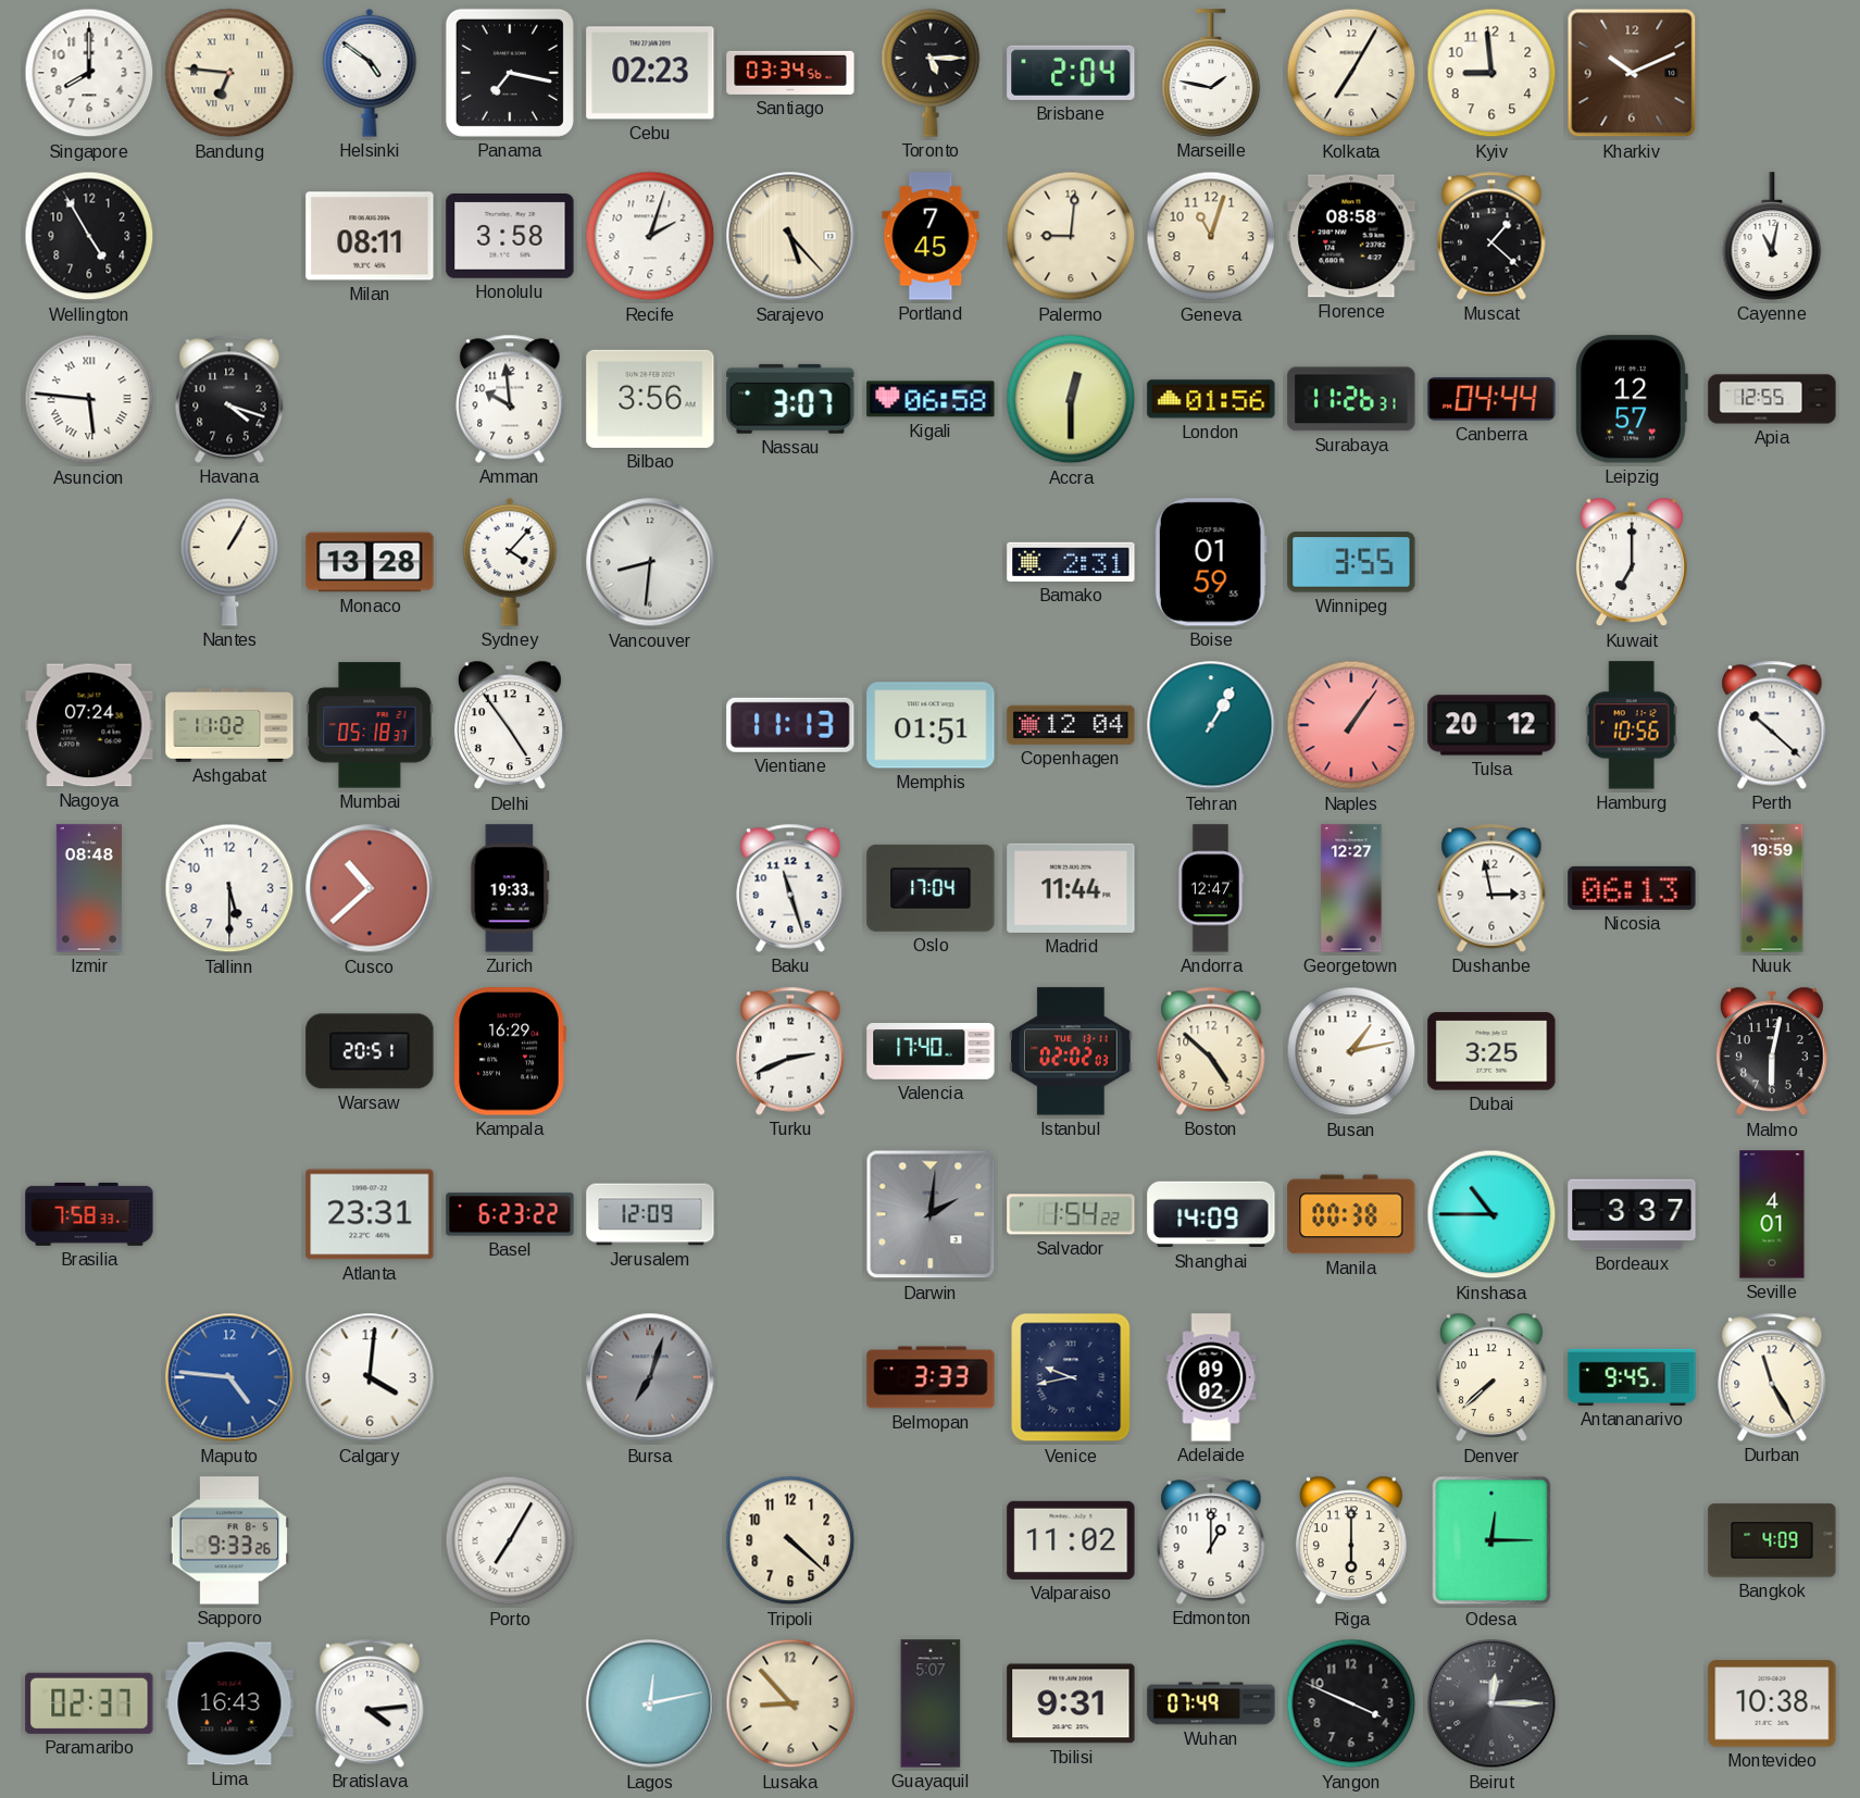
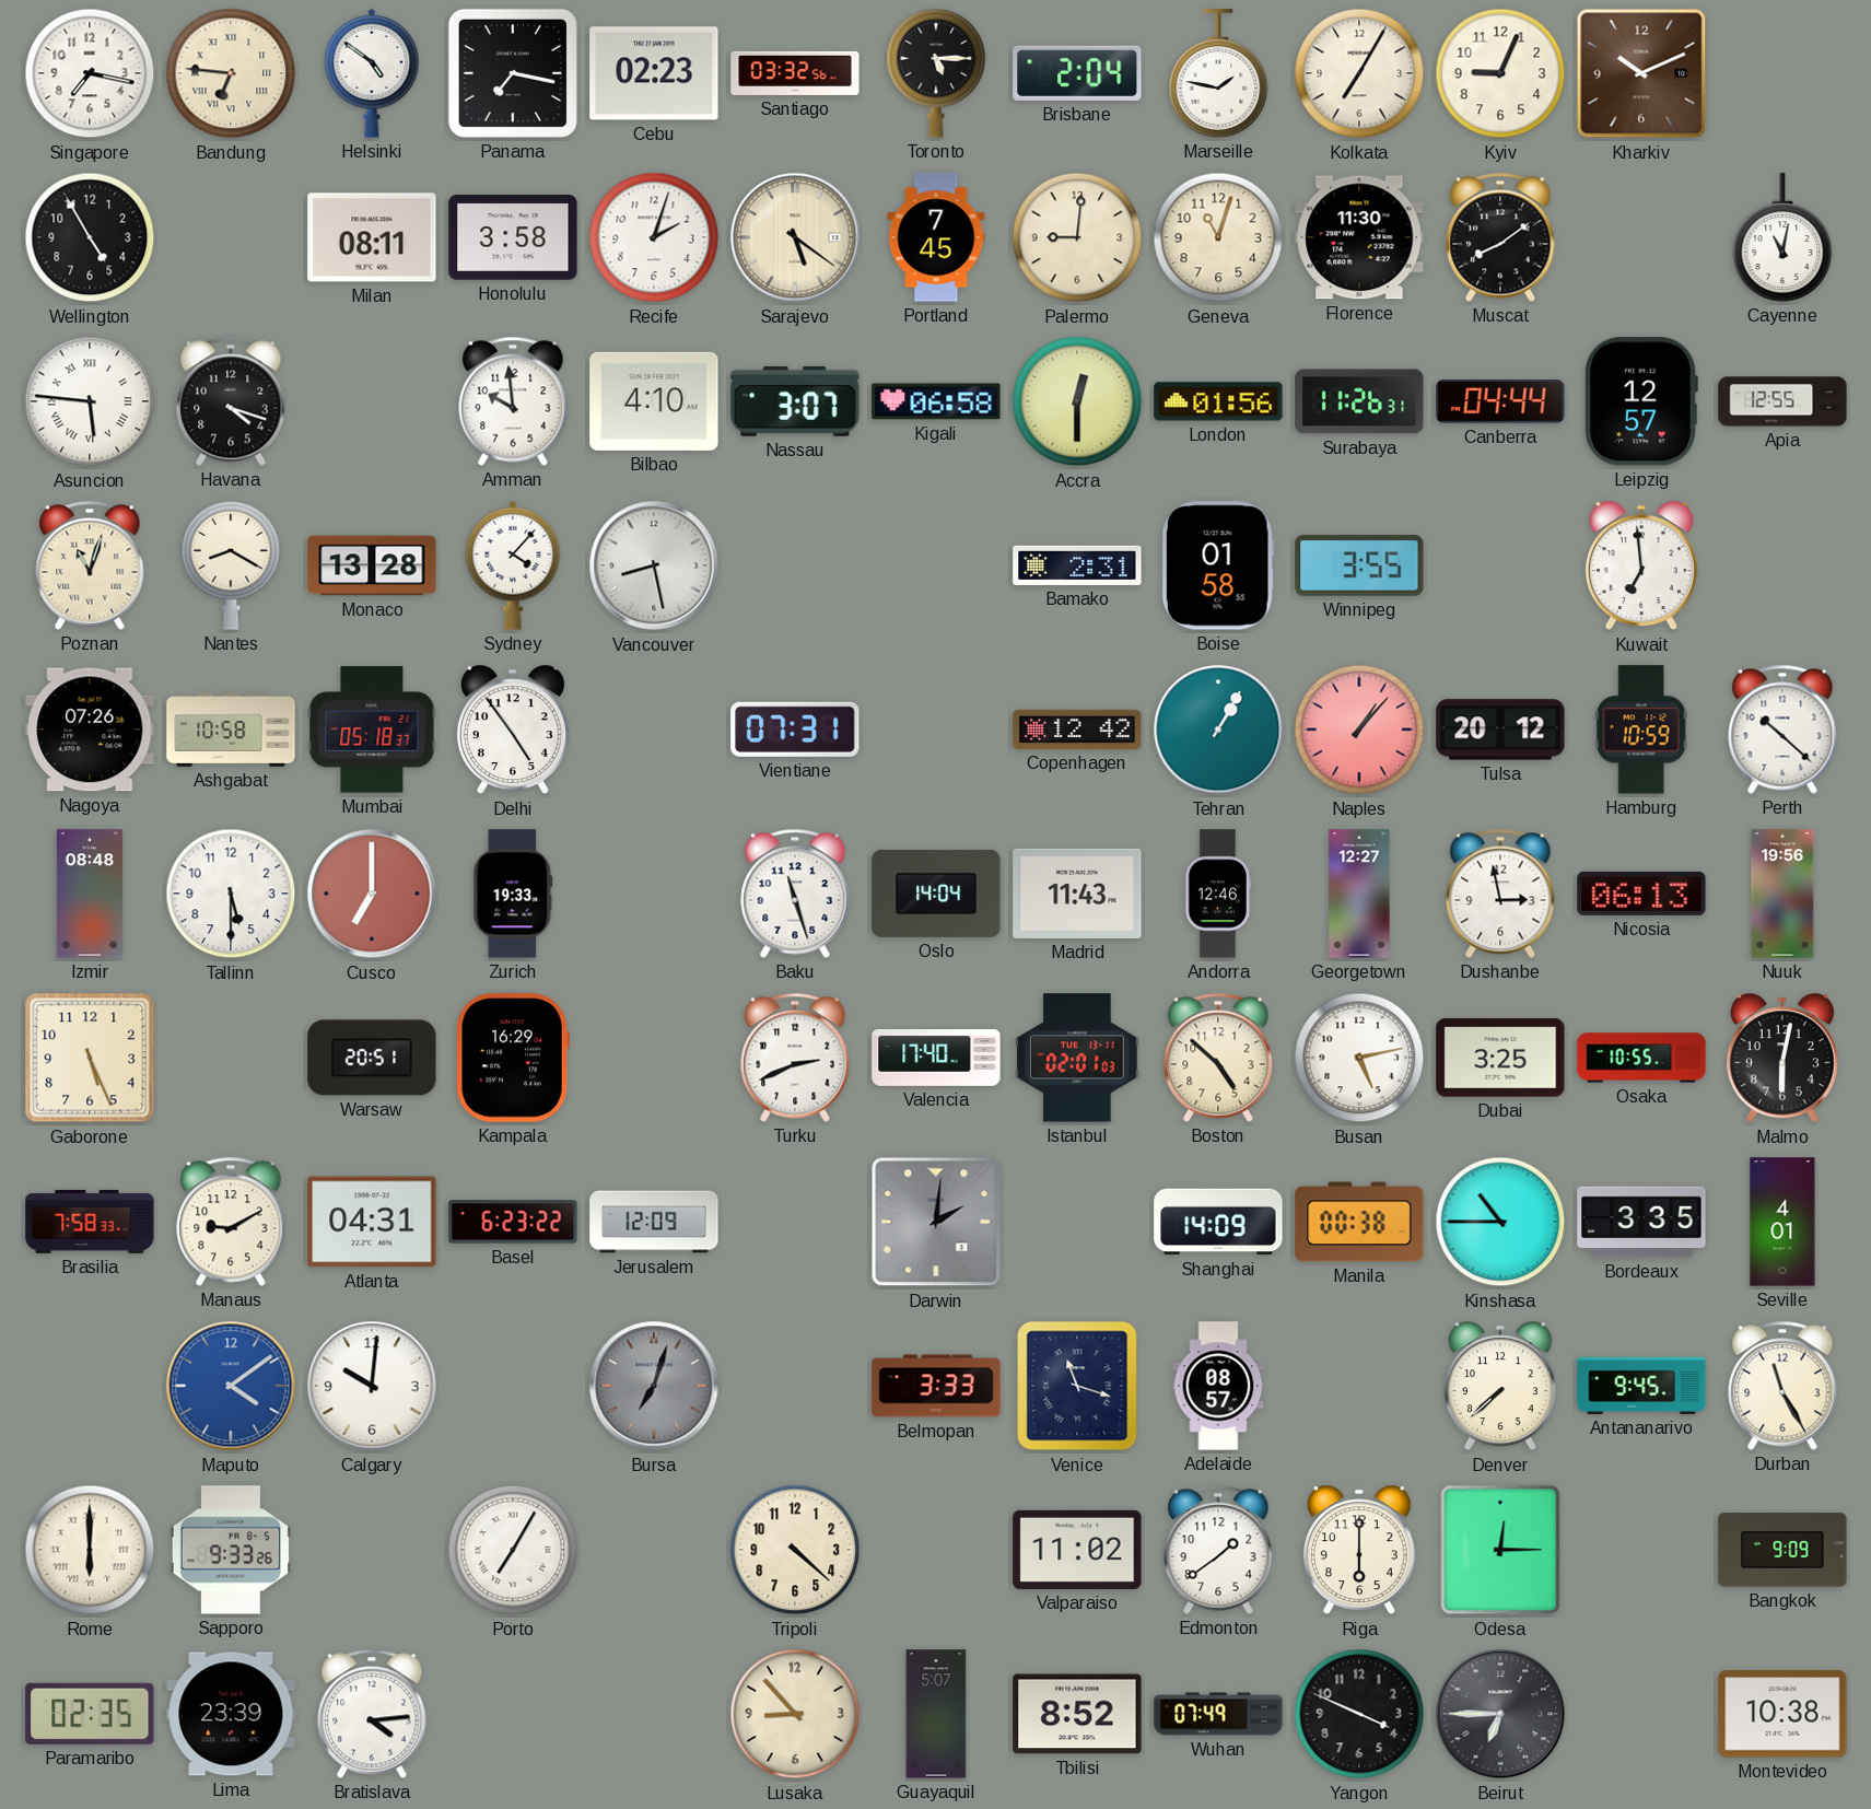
Singapore: 8:00 -> 7:17
Santiago: 03:34 -> 03:32
Kyiv: 8:59 -> 9:04
Sarajevo: 5:23 -> 5:21
Florence: 08:58 -> 11:30
Muscat: 1:22 -> 8:09
Bilbao: 3:56 -> 4:10
Poznan: none -> 11:03
Nantes: 1:05 -> 8:20
Vancouver: 8:31 -> 8:28
Boise: 01:59 -> 01:58
Kuwait: 7:00 -> 6:59
Nagoya: 07:24 -> 07:26
Ashgabat: 11:02 -> 10:58
Vientiane: 11:13 -> 07:31
Memphis: 01:51 -> none
Copenhagen: 12:04 -> 12:42
Naples: 1:06 -> 1:07
Hamburg: 10:56 -> 10:59
Cusco: 10:38 -> 7:00
Oslo: 17:04 -> 14:04
Madrid: 11:44 -> 11:43
Andorra: 12:47 -> 12:46
Nuuk: 19:59 -> 19:56
Gaborone: none -> 5:26
Istanbul: 02:02 -> 02:01
Busan: 1:13 -> 5:13
Osaka: none -> 10:55
Manaus: none -> 9:10
Atlanta: 23:31 -> 04:31
Salvador: 1:54 -> none
Bordeaux: 3:37 -> 3:35
Maputo: 4:46 -> 4:09
Calgary: 4:01 -> 10:01
Venice: 9:43 -> 11:18
Adelaide: 09:02 -> 08:57
Rome: none -> 6:00
Edmonton: 1:00 -> 1:39
Bangkok: 4:09 -> 9:09
Paramaribo: 02:37 -> 02:35
Lima: 16:43 -> 23:39
Lagos: 12:13 -> none
Tbilisi: 9:31 -> 8:52
Beirut: 12:15 -> 6:45
